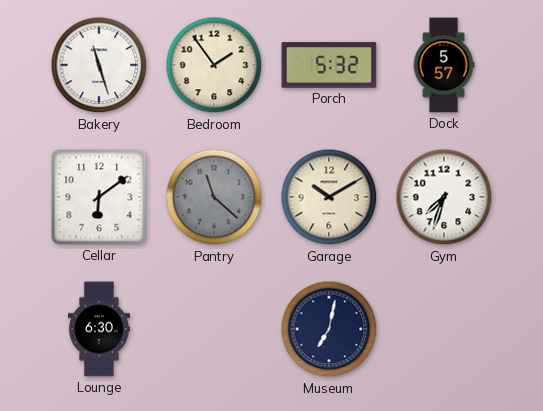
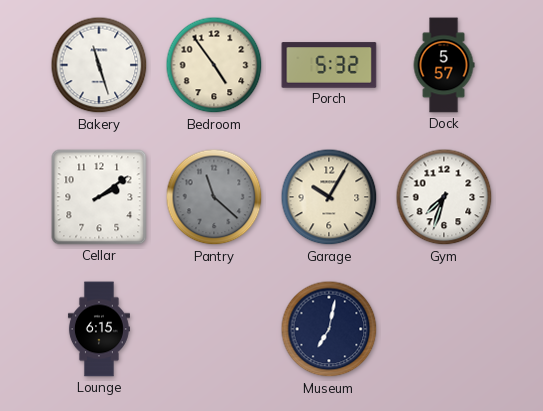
Bedroom: 1:54 -> 4:54
Cellar: 6:09 -> 2:09
Garage: 10:10 -> 10:05
Lounge: 6:30 -> 6:15
